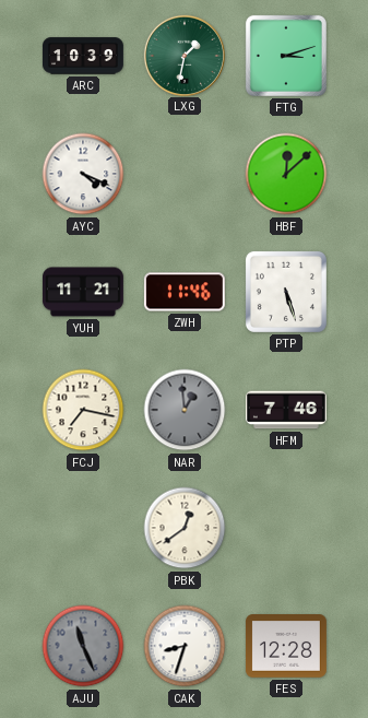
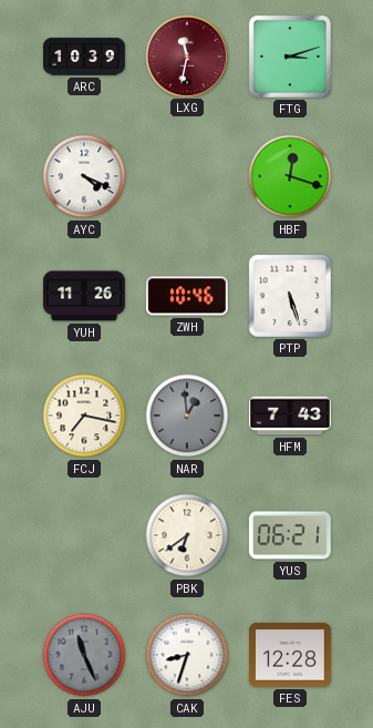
LXG: 1:32 -> 11:32
LXG dial: green -> burgundy
HBF: 12:08 -> 12:18
YUH: 11:21 -> 11:26
ZWH: 11:46 -> 10:46
HFM: 7:46 -> 7:43
PBK: 12:39 -> 6:39
YUS: none -> 06:21
